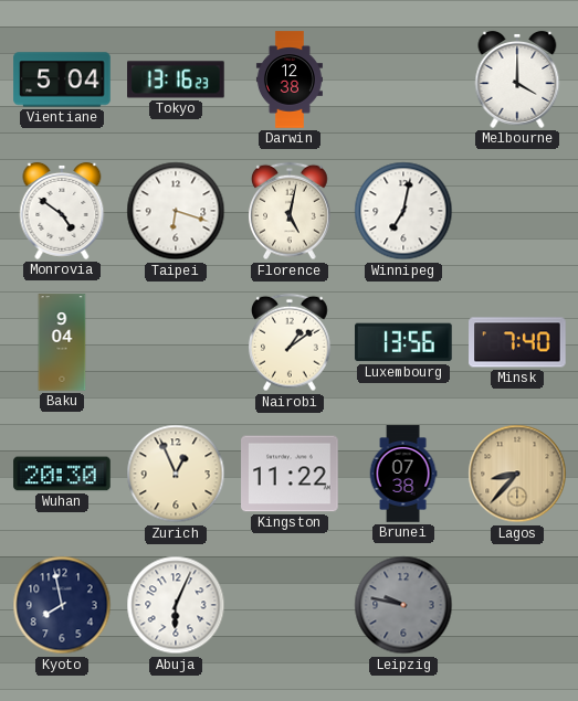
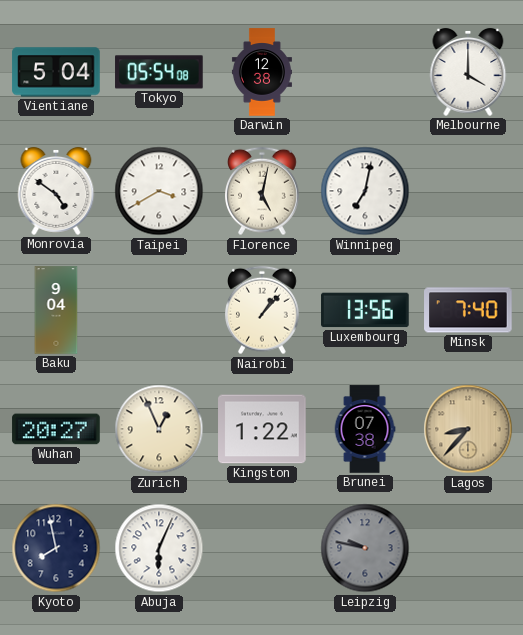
Tokyo: 13:16 -> 05:54
Taipei: 6:18 -> 3:40
Nairobi: 1:09 -> 1:07
Wuhan: 20:30 -> 20:27
Kingston: 11:22 -> 1:22
